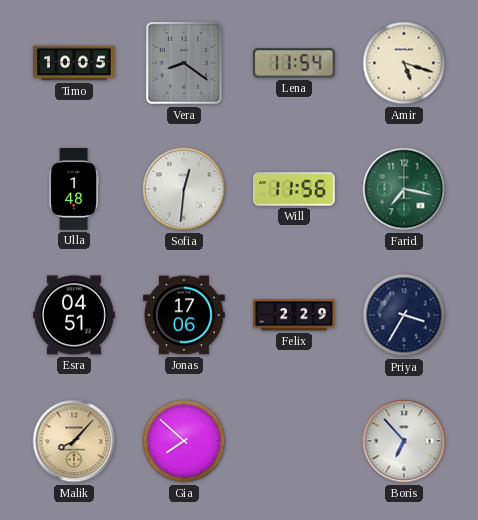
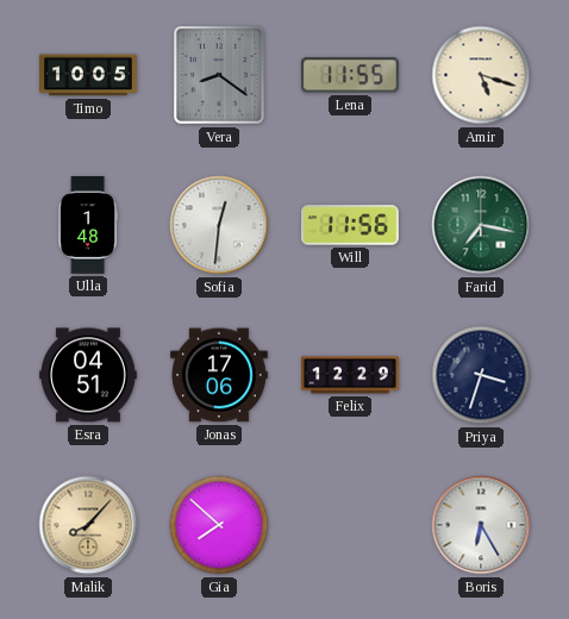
Lena: 11:54 -> 11:55
Felix: 2:29 -> 12:29
Priya: 3:35 -> 3:33
Boris: 6:53 -> 6:25
